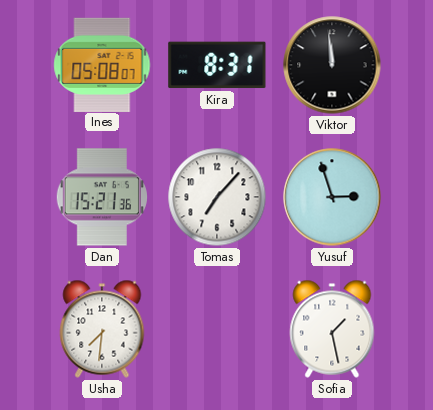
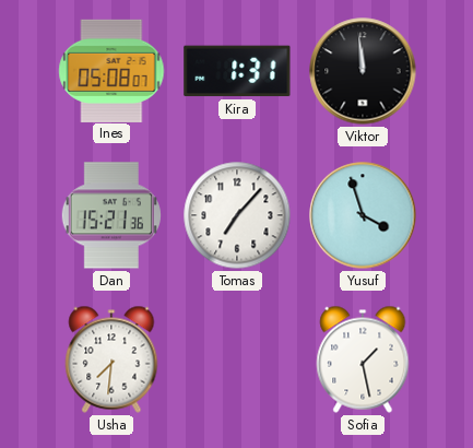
Kira: 8:31 -> 1:31
Yusuf: 2:57 -> 3:57
